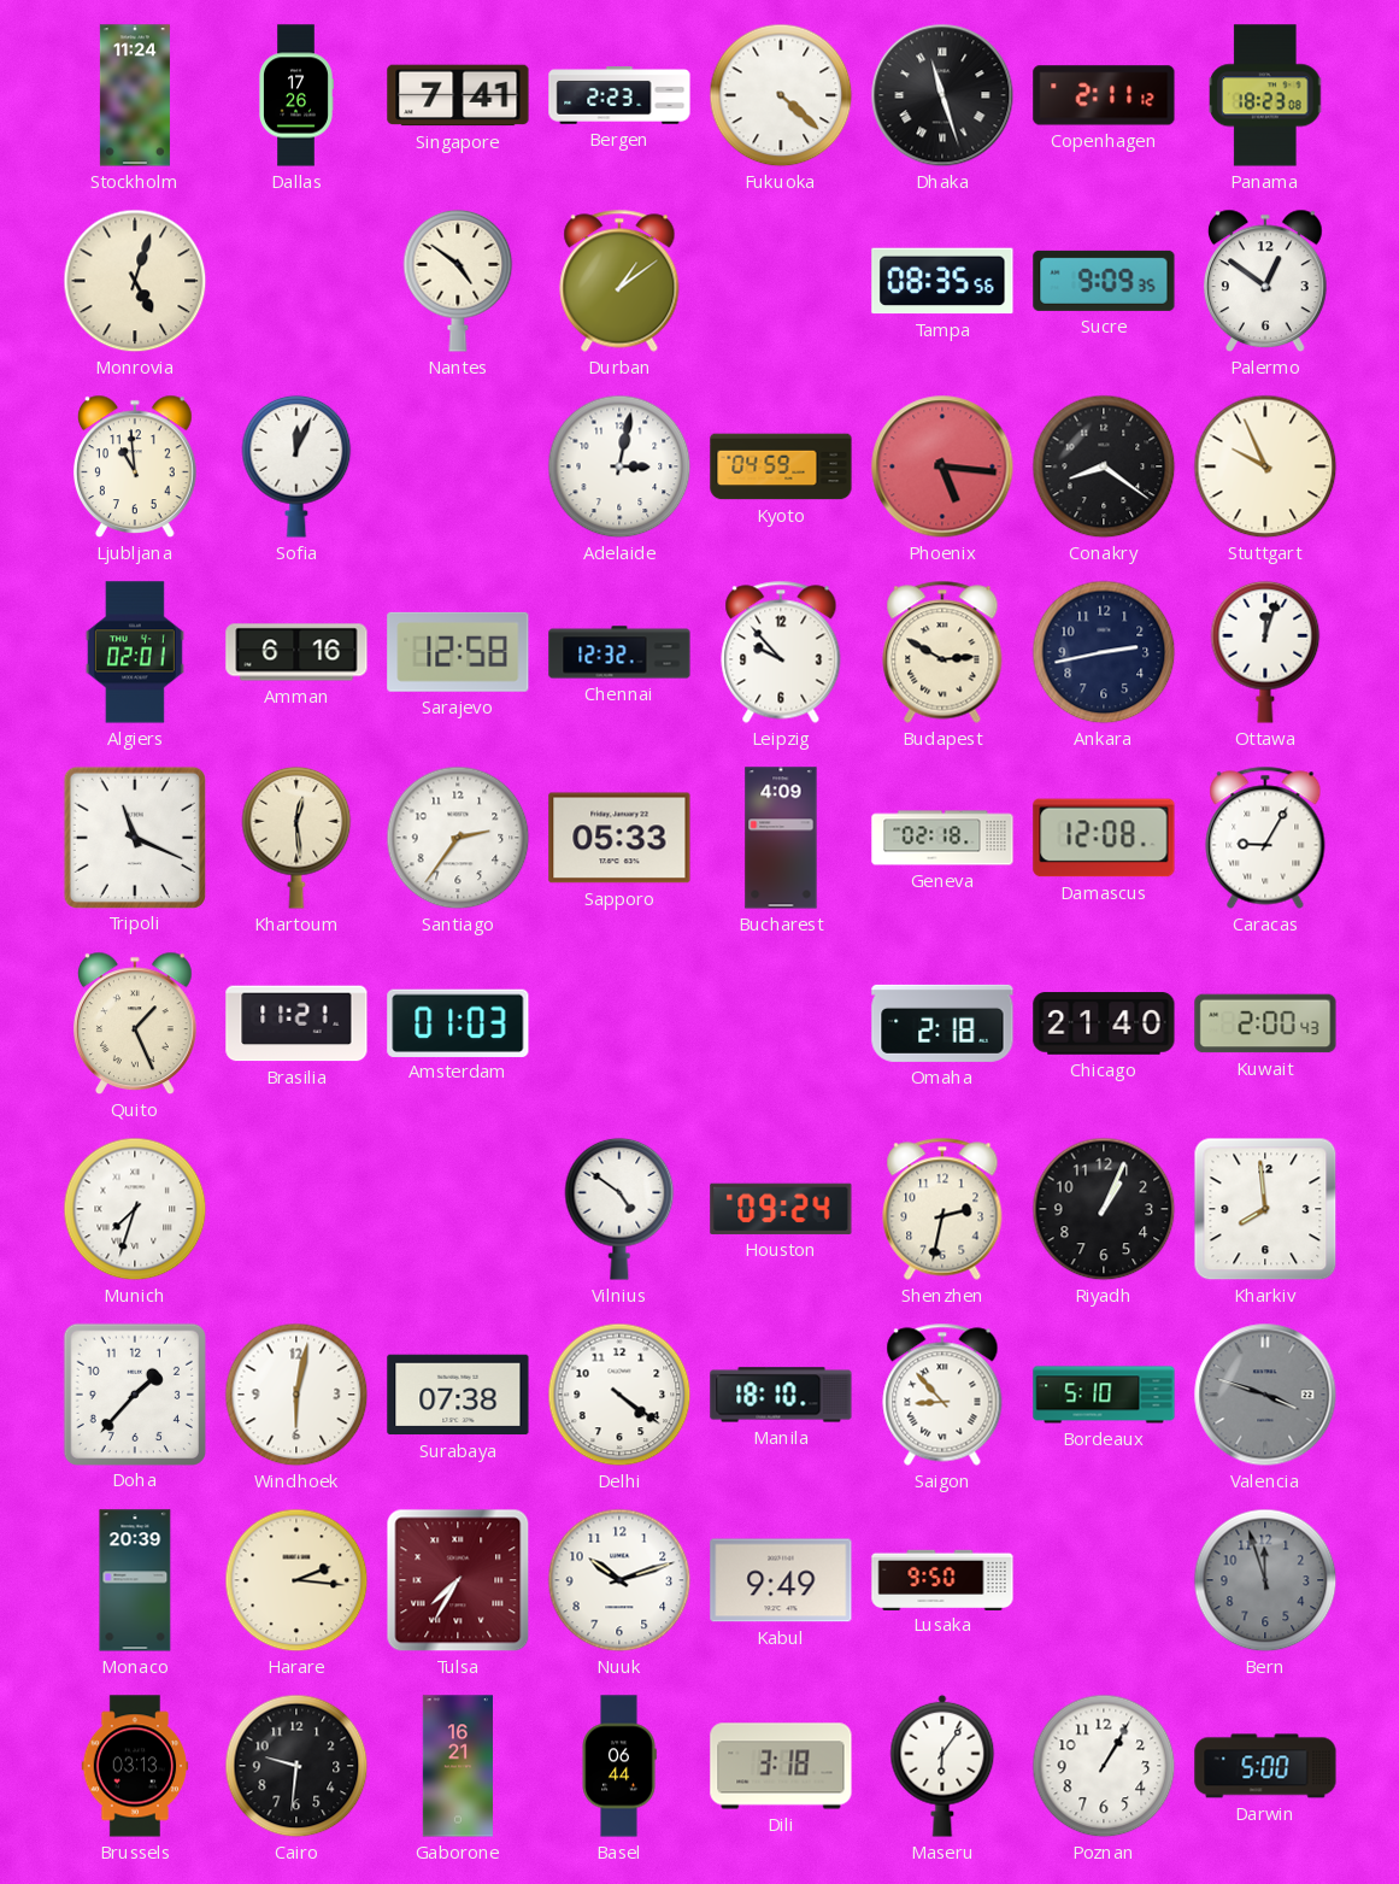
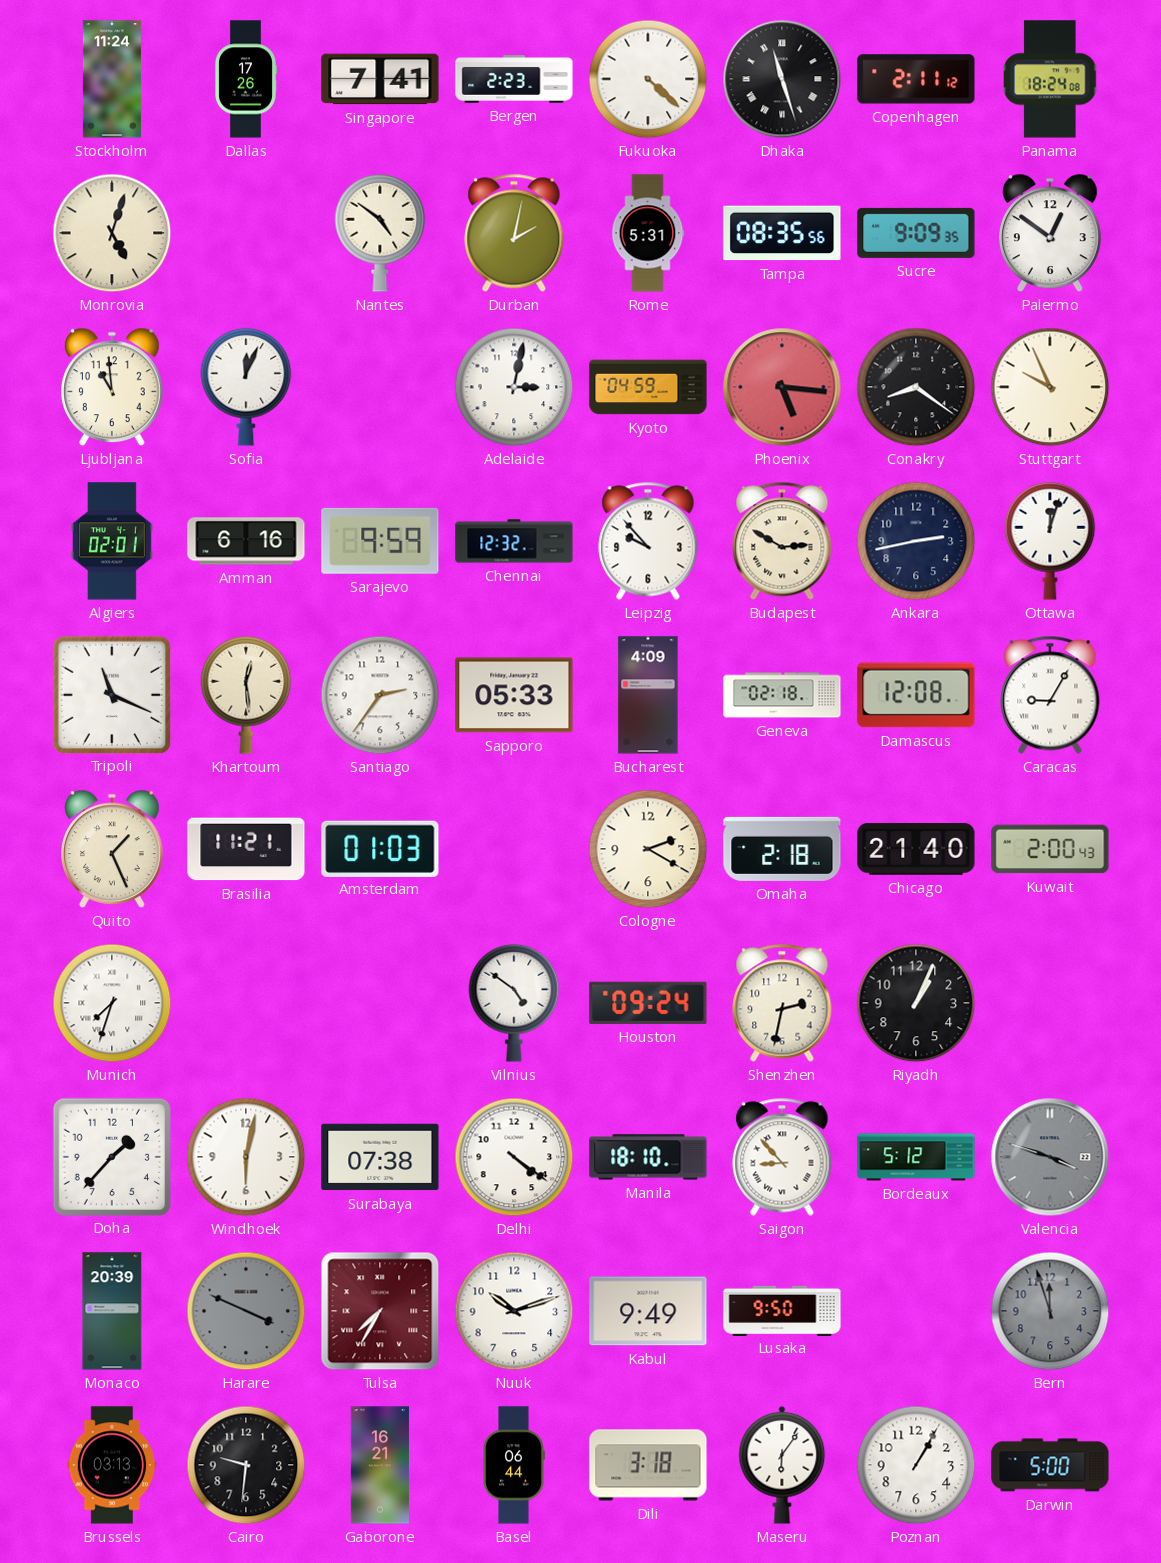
Panama: 18:23 -> 18:24
Durban: 1:09 -> 2:02
Rome: none -> 5:31
Sarajevo: 12:58 -> 9:59
Cologne: none -> 2:20
Kharkiv: 7:59 -> none
Bordeaux: 5:10 -> 5:12
Harare: 2:16 -> 3:49
Harare dial: cream -> grey
